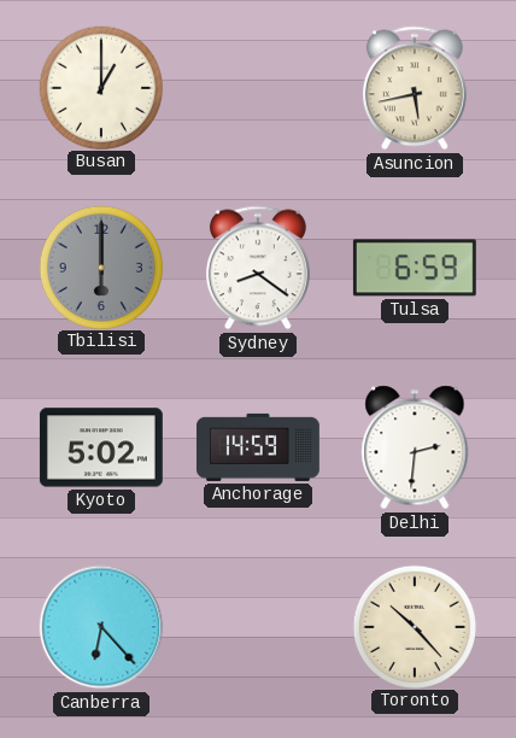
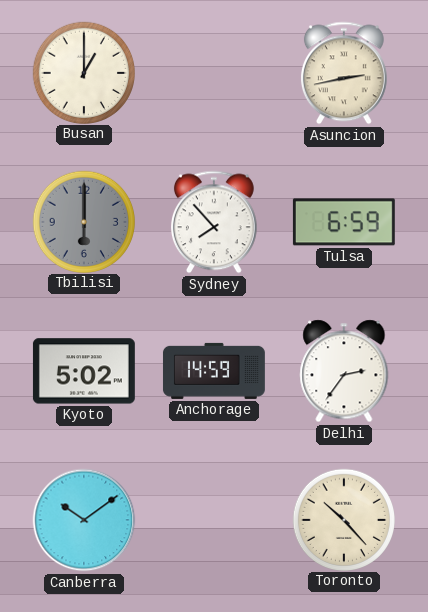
Asuncion: 5:43 -> 2:43
Sydney: 8:21 -> 7:53
Delhi: 2:31 -> 2:36
Canberra: 6:23 -> 10:09
